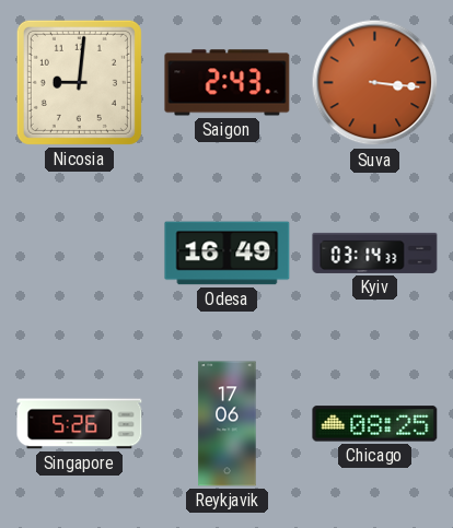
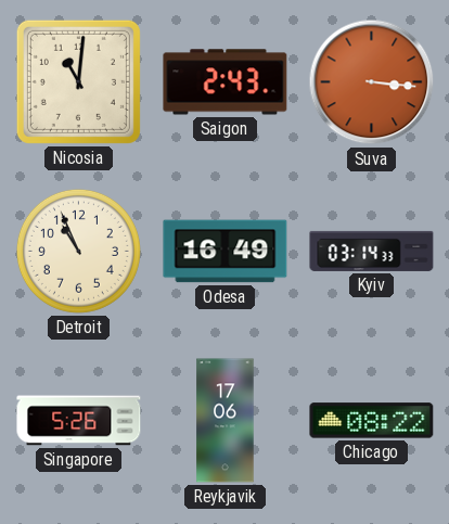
Nicosia: 9:01 -> 11:01
Detroit: none -> 10:56
Chicago: 08:25 -> 08:22
